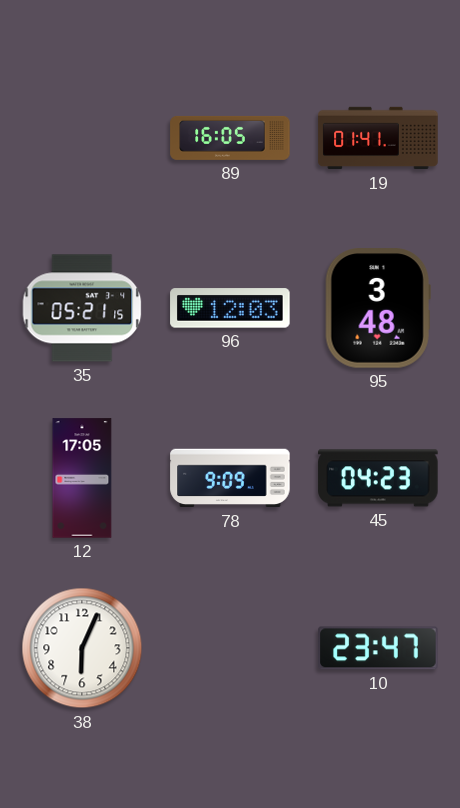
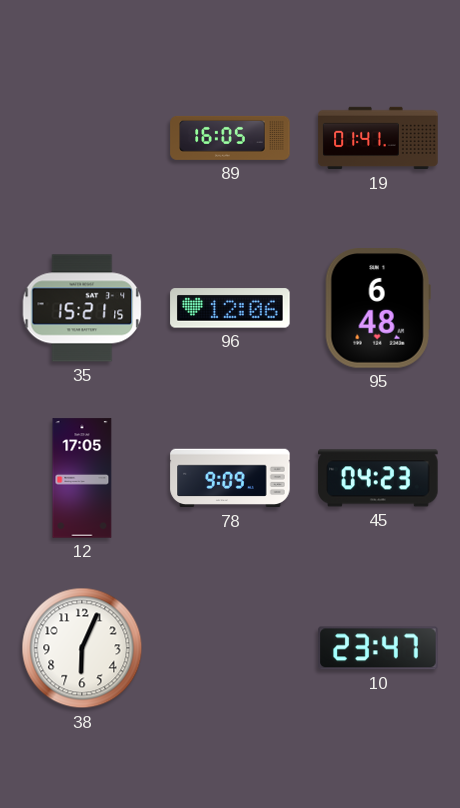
35: 05:21 -> 15:21
96: 12:03 -> 12:06
95: 3:48 -> 6:48
